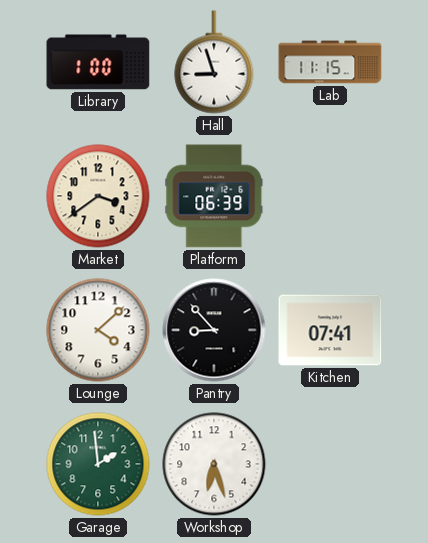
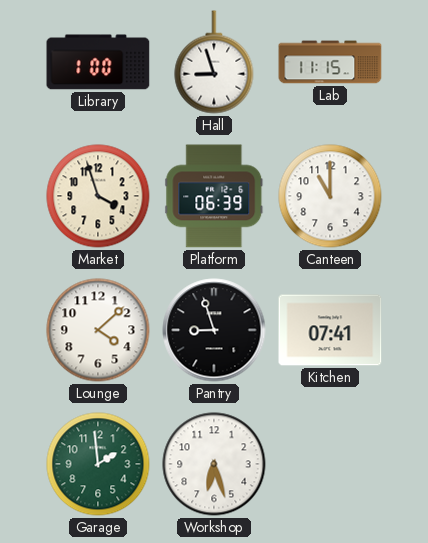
Market: 3:39 -> 3:57
Canteen: none -> 11:00
Pantry: 8:53 -> 8:57
